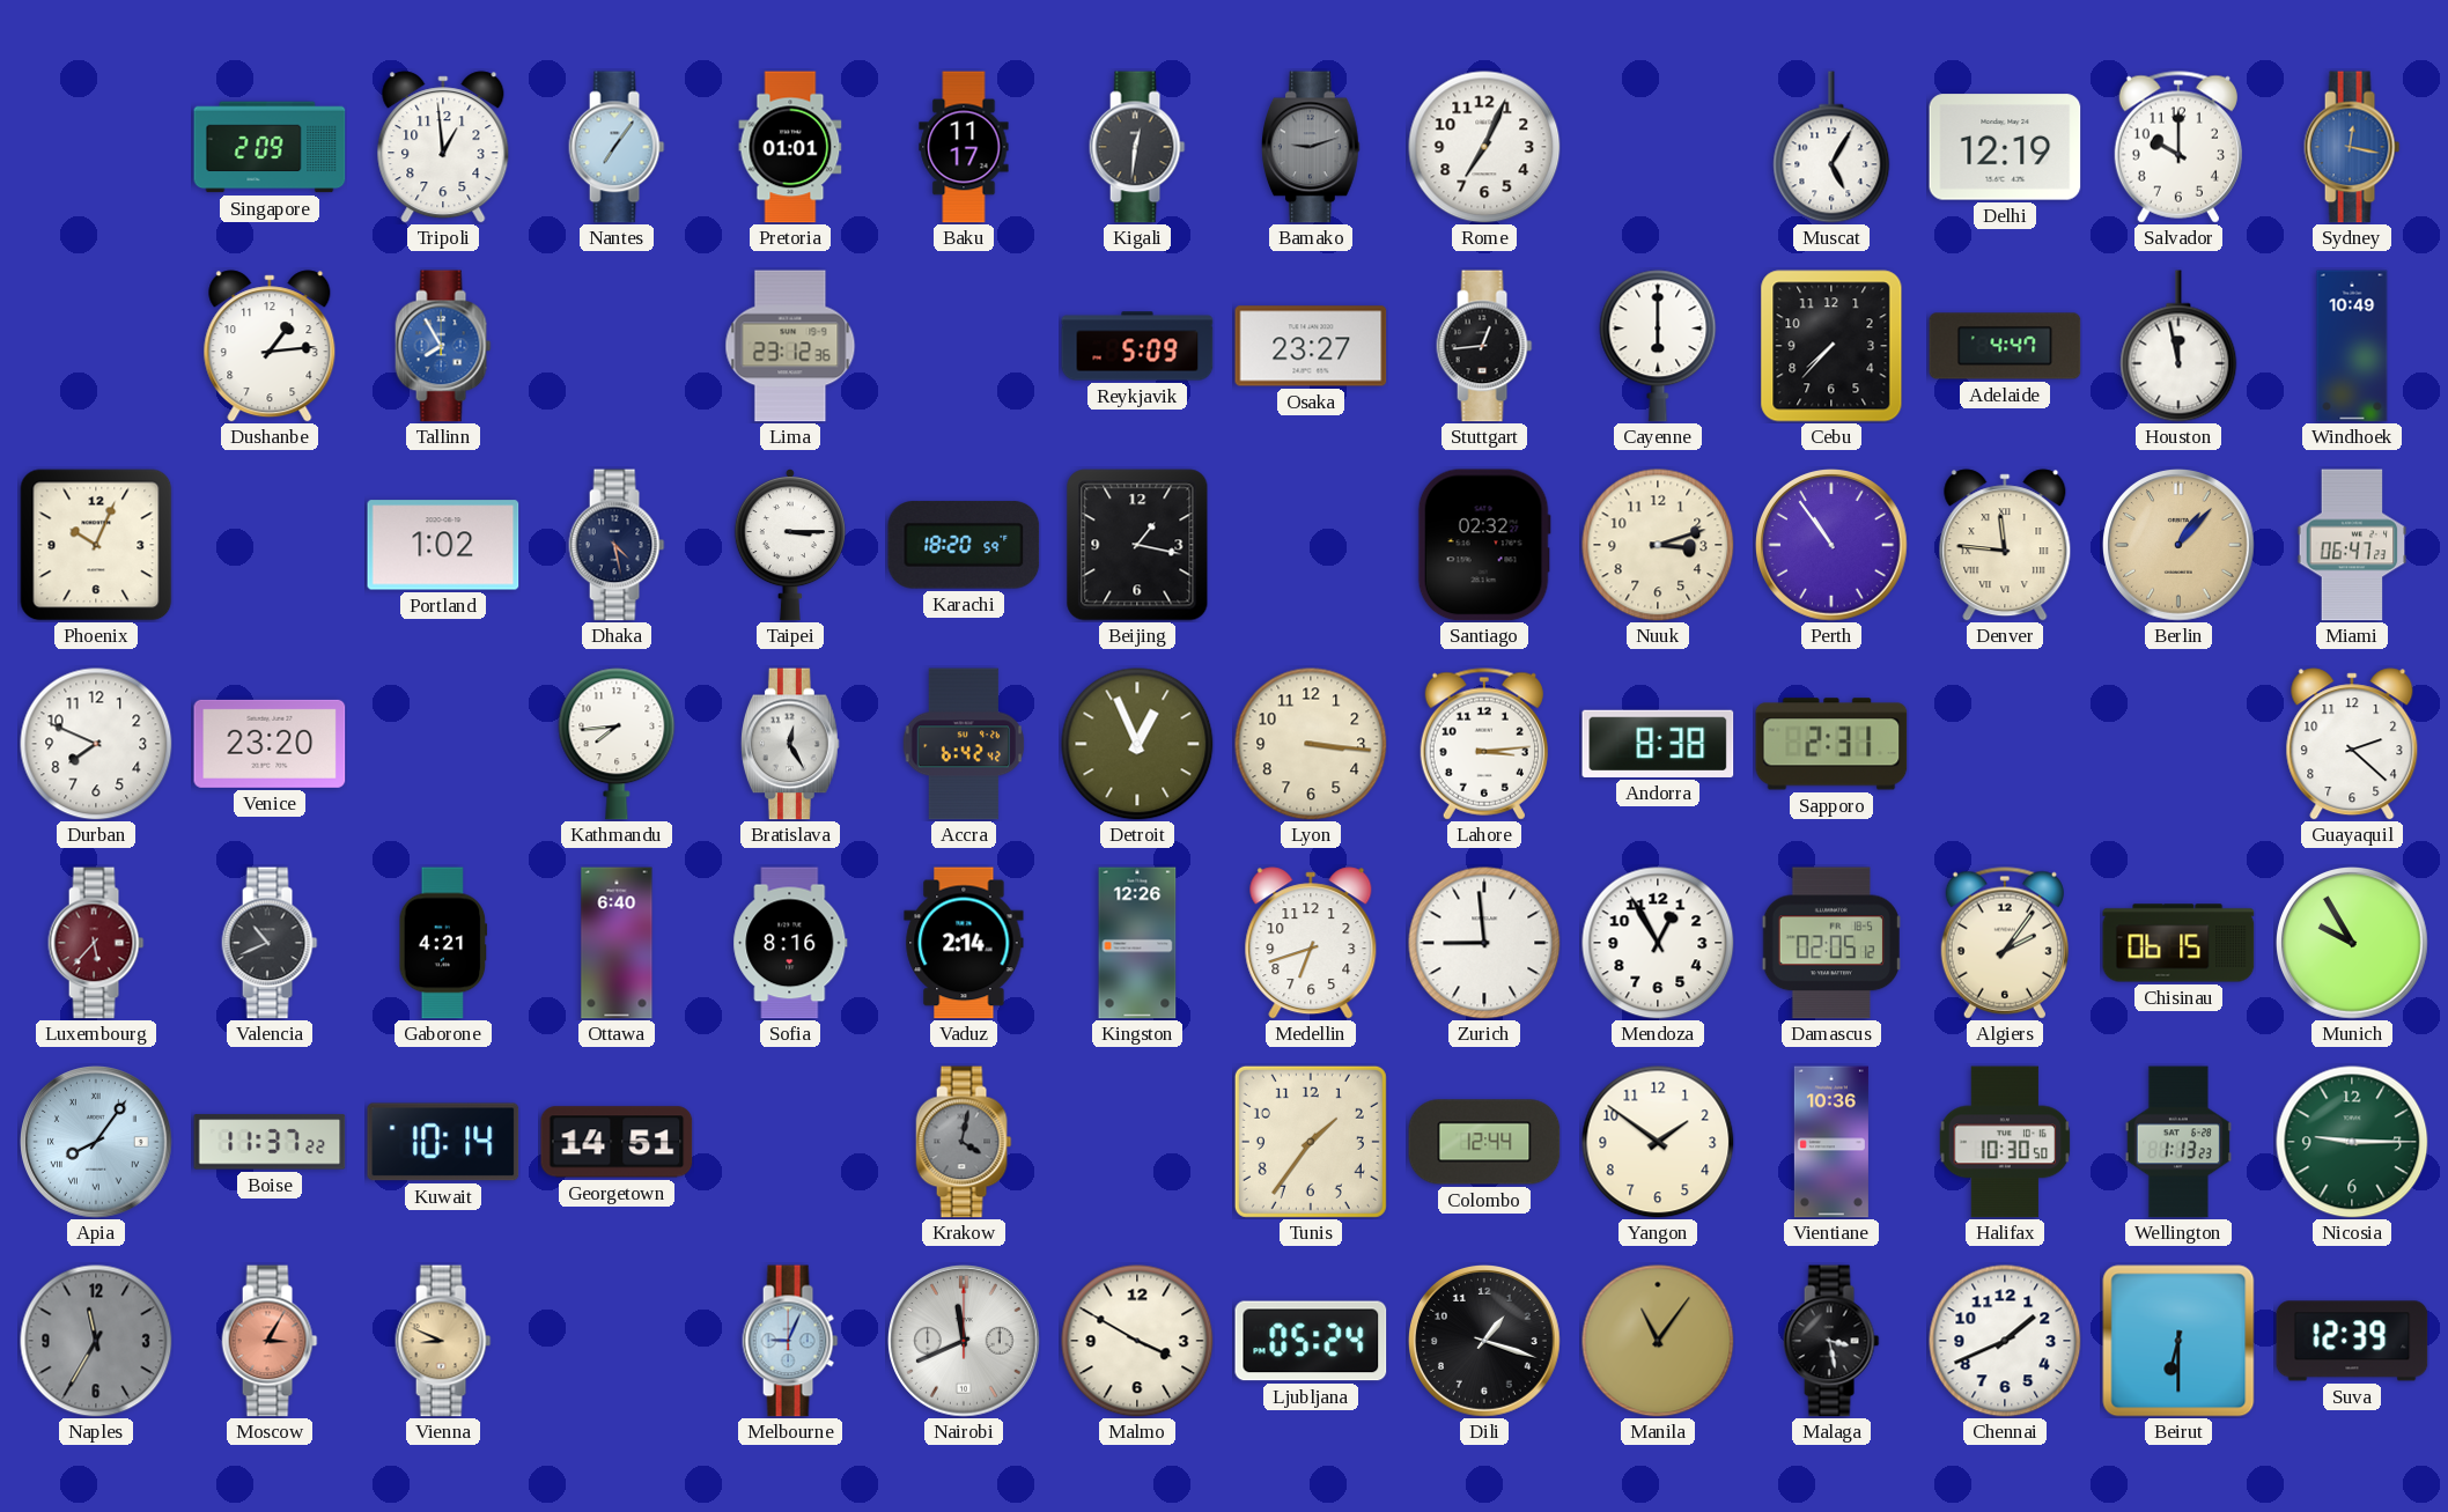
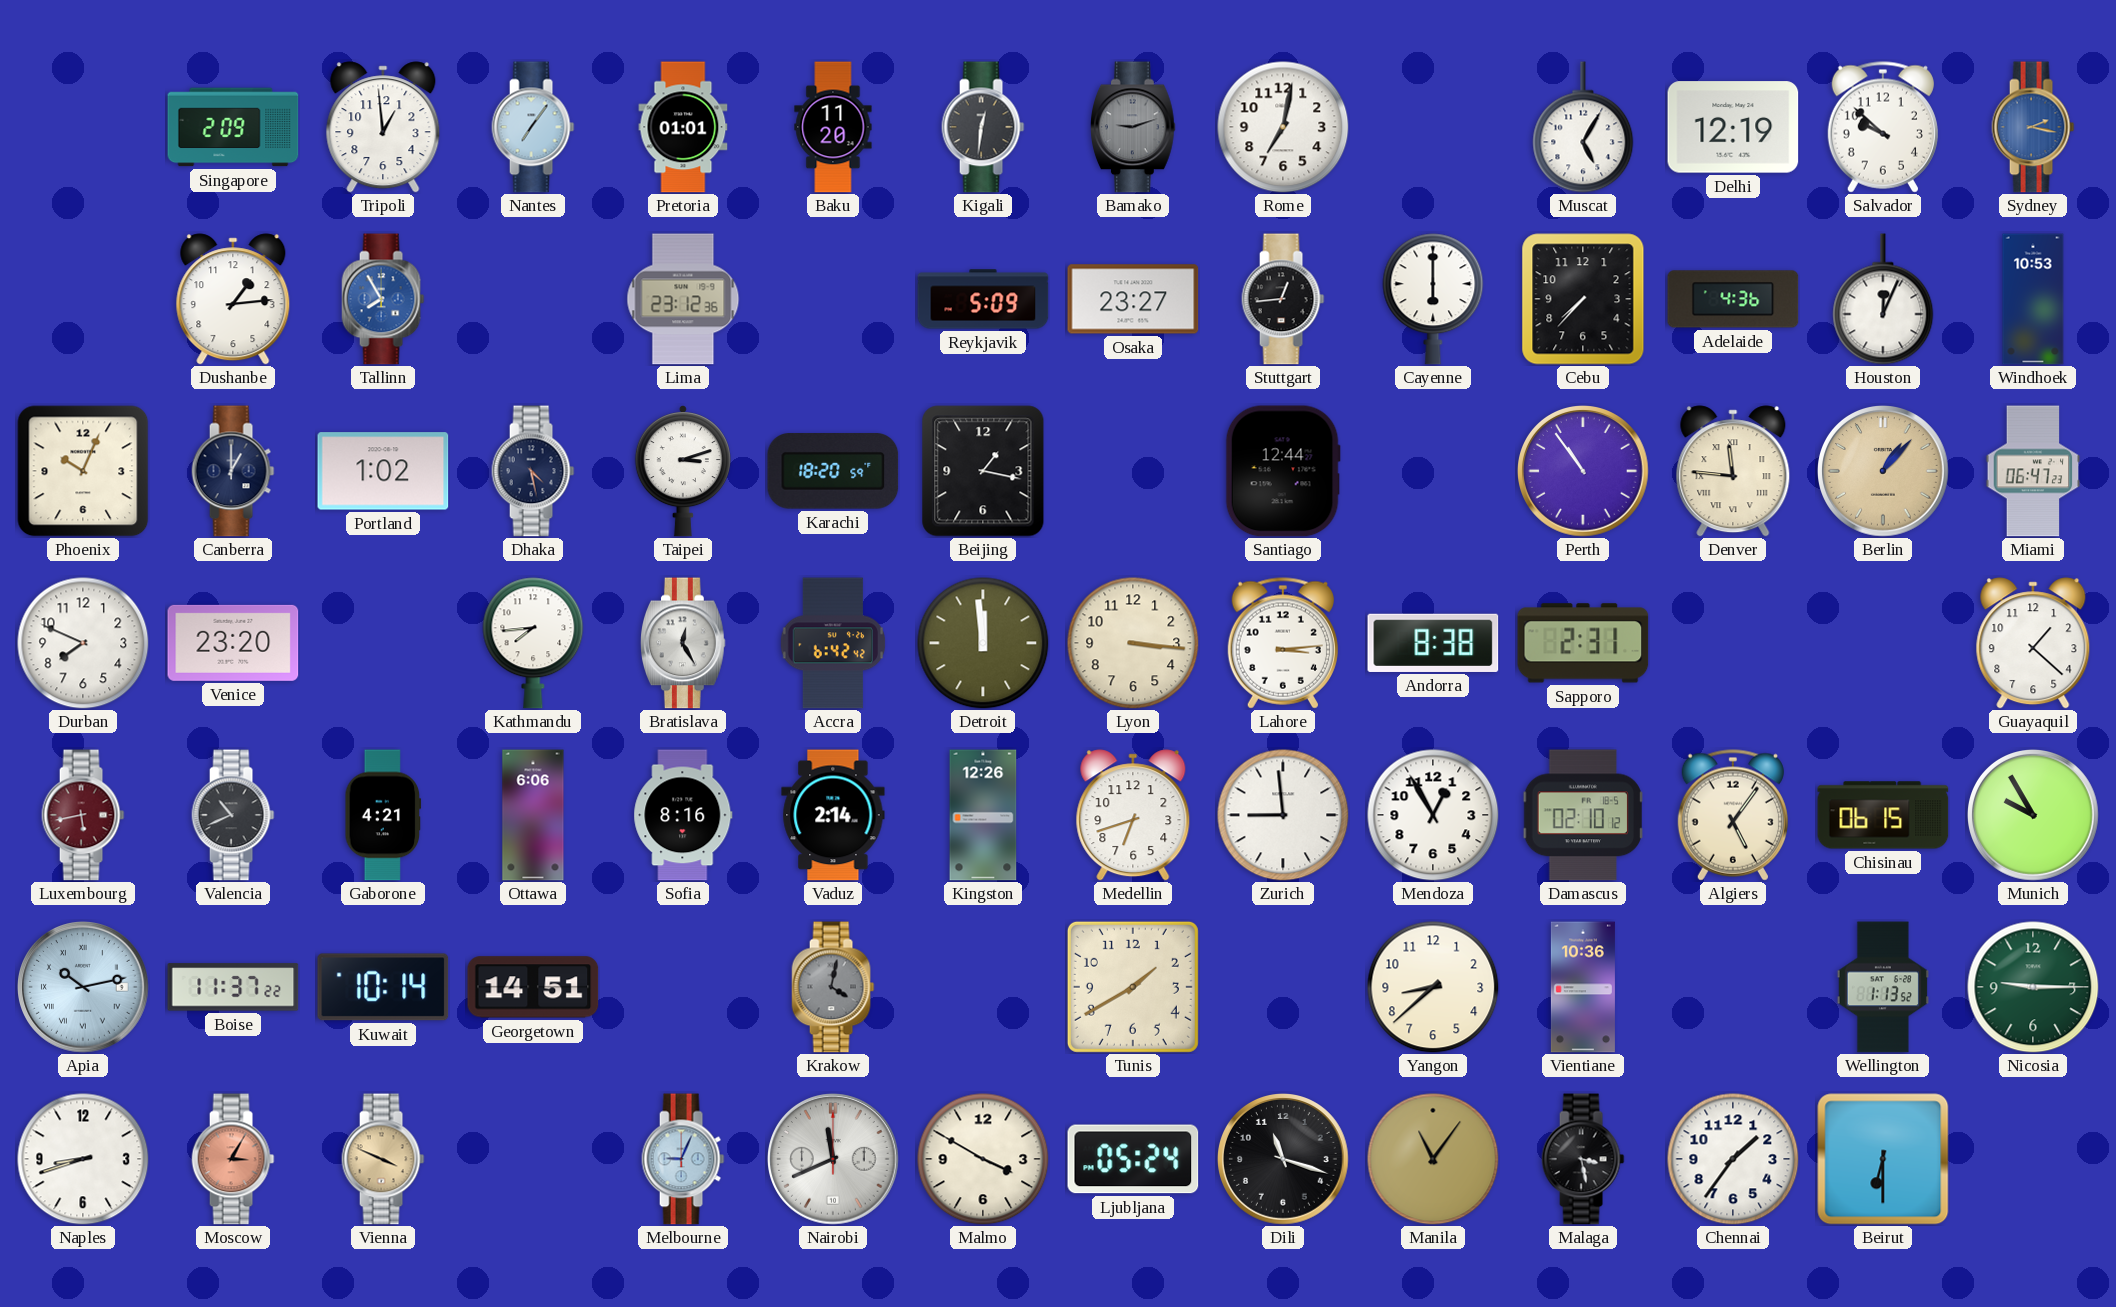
Baku: 11:17 -> 11:20
Rome: 7:04 -> 7:02
Salvador: 10:00 -> 9:52
Sydney: 12:17 -> 2:17
Adelaide: 4:47 -> 4:36
Houston: 11:58 -> 12:04
Windhoek: 10:49 -> 10:53
Canberra: none -> 1:00
Taipei: 3:15 -> 3:12
Santiago: 02:32 -> 12:44
Nuuk: 3:12 -> none
Detroit: 12:56 -> 11:59
Guayaquil: 2:22 -> 1:22
Luxembourg: 5:37 -> 5:43
Ottawa: 6:40 -> 6:06
Damascus: 02:05 -> 02:10
Algiers: 2:06 -> 5:06
Apia: 8:06 -> 10:13
Tunis: 1:36 -> 1:40
Colombo: 12:44 -> none
Yangon: 1:51 -> 8:38
Halifax: 10:30 -> none
Wellington: 1:13:23 -> 1:13:52
Naples: 11:35 -> 8:42
Naples dial: grey -> white
Vienna: 8:49 -> 3:49
Dili: 1:18 -> 11:18
Chennai: 1:41 -> 1:36
Suva: 12:39 -> none
